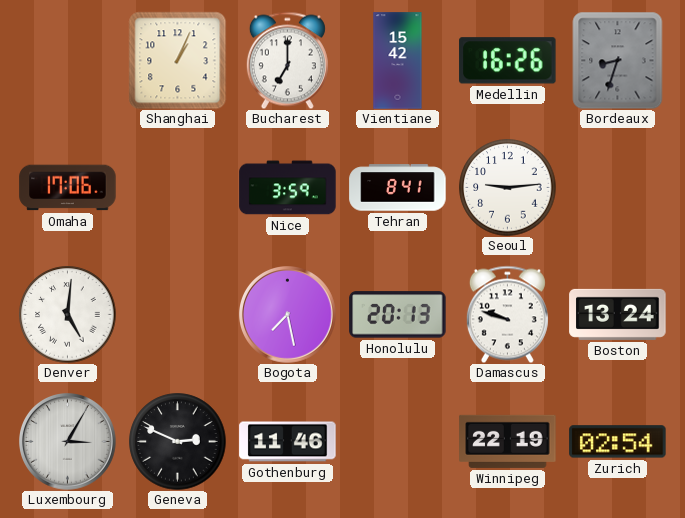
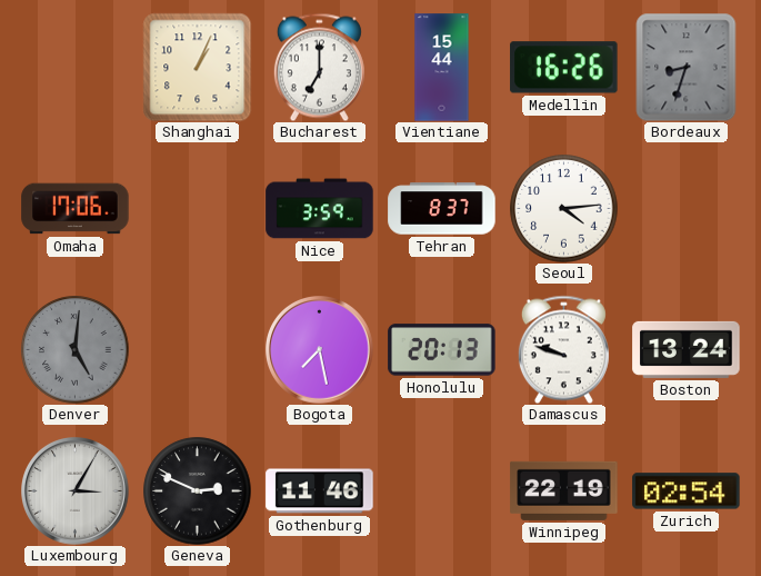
Vientiane: 15:42 -> 15:44
Tehran: 8:41 -> 8:37
Seoul: 9:14 -> 4:14
Denver dial: white -> grey
